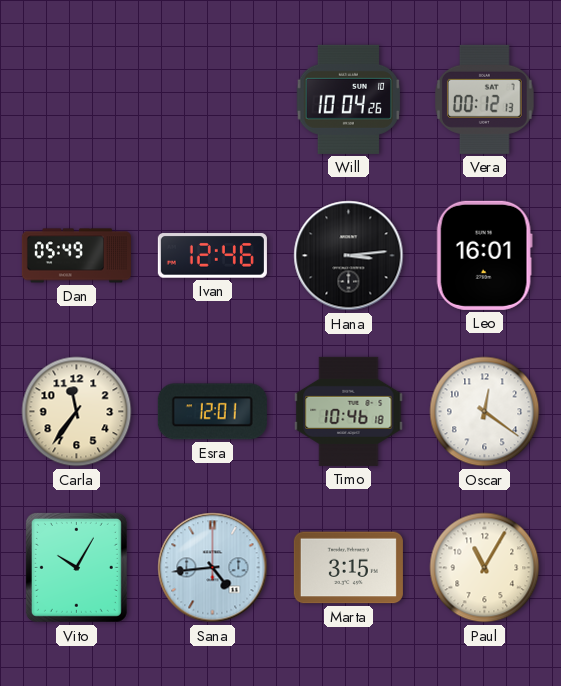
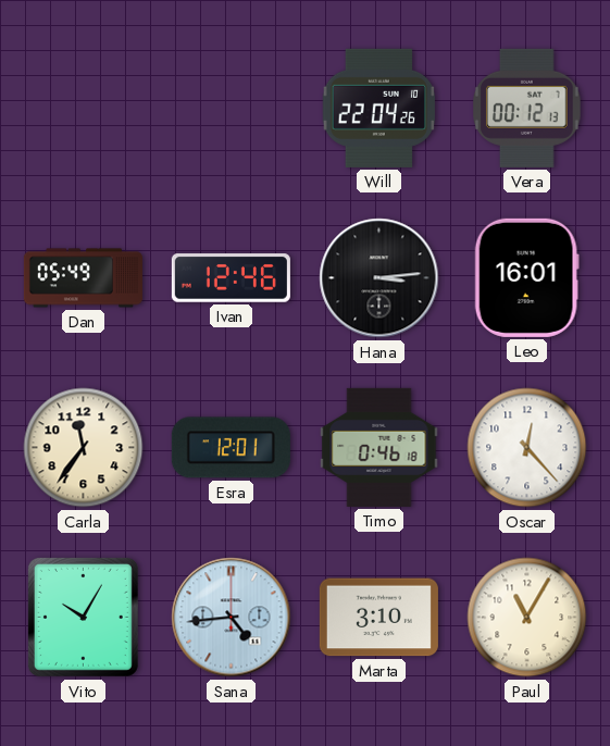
Will: 10:04 -> 22:04
Timo: 10:46 -> 0:46
Oscar: 12:21 -> 12:23
Marta: 3:15 -> 3:10
